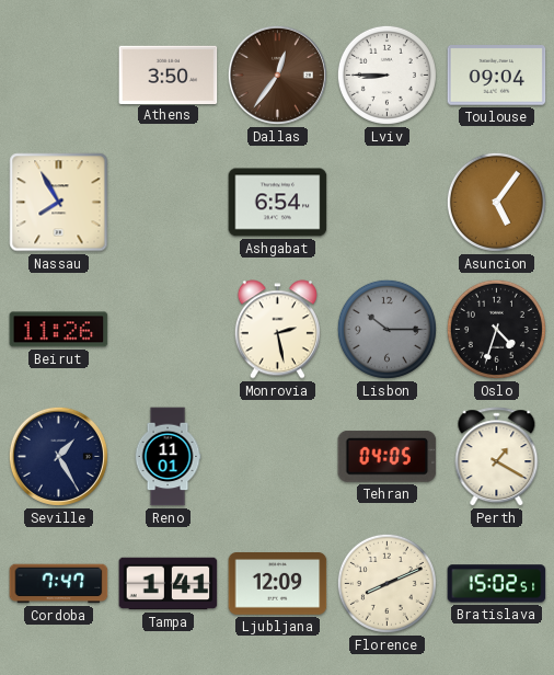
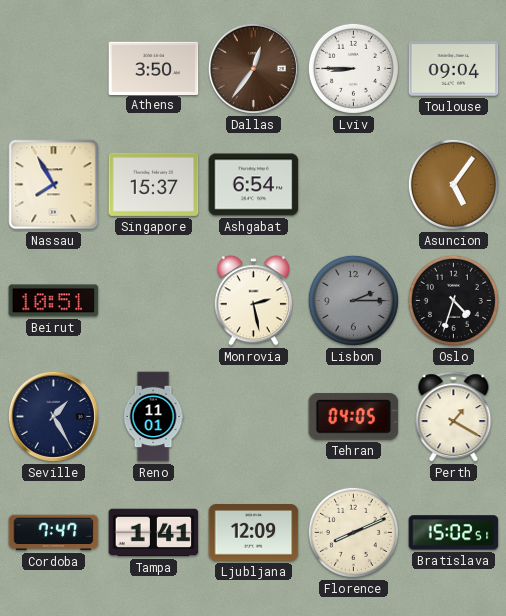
Singapore: none -> 15:37
Beirut: 11:26 -> 10:51
Lisbon: 10:15 -> 2:15
